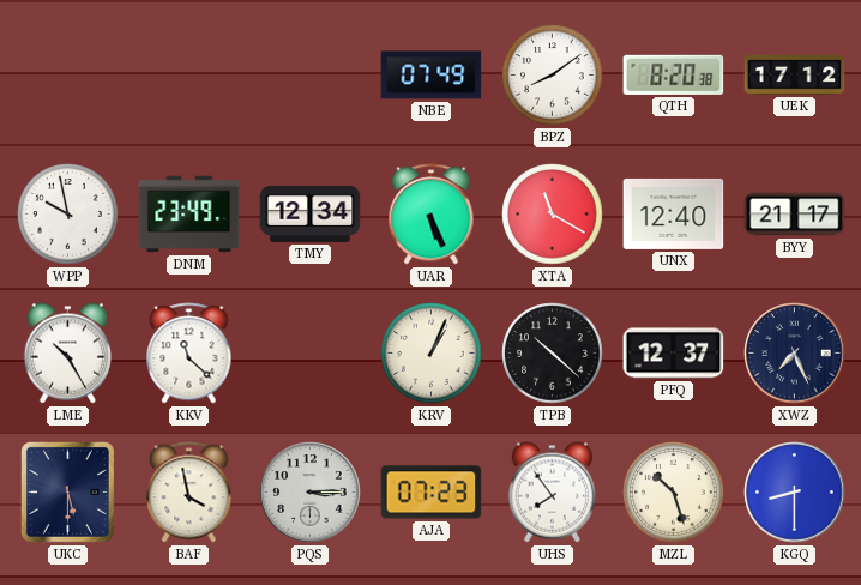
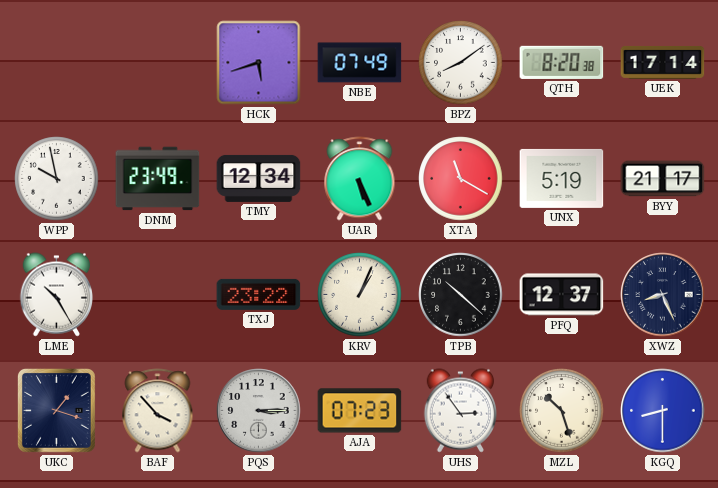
HCK: none -> 5:42
UEK: 17:12 -> 17:14
UNX: 12:40 -> 5:19
KKV: 11:22 -> none
TXJ: none -> 23:22
XWZ: 7:26 -> 8:26
UKC: 5:30 -> 1:18
BAF: 3:58 -> 3:53
UHS: 7:54 -> 2:54
